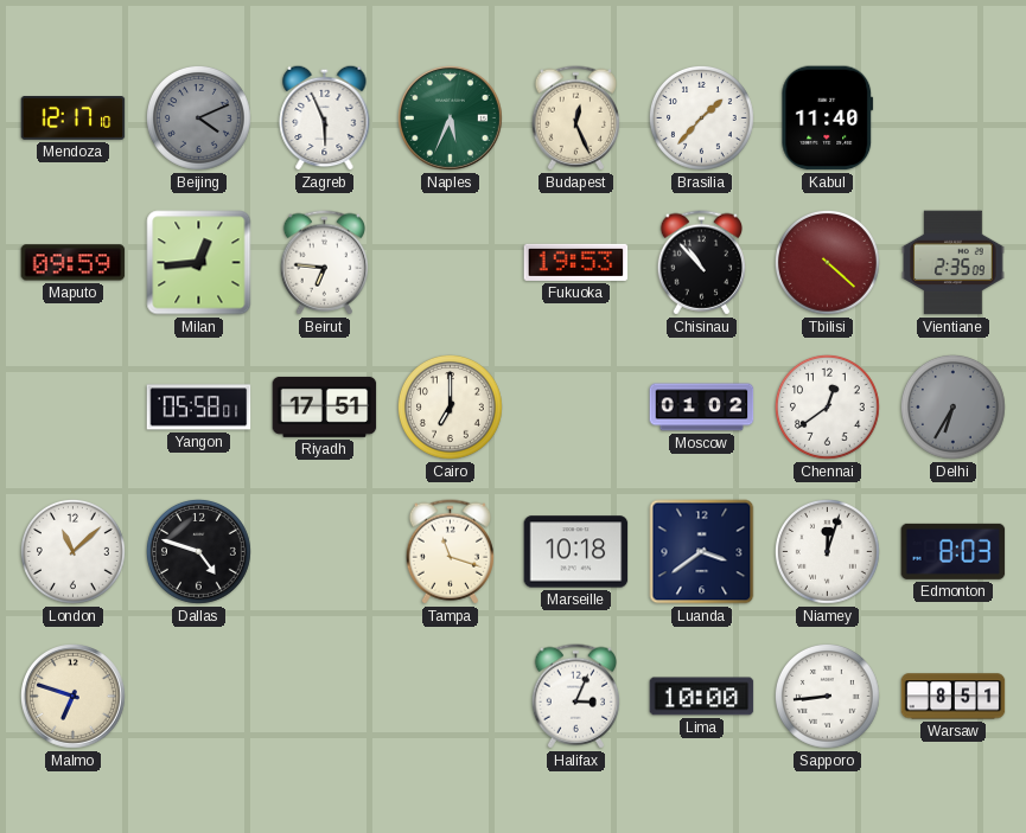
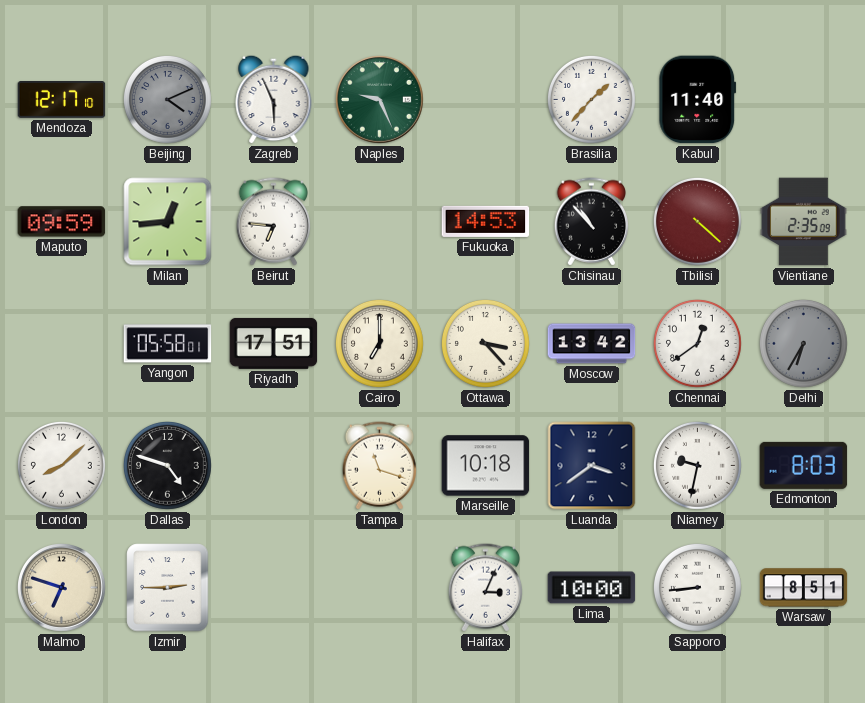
Naples: 5:34 -> 9:26
Budapest: 12:26 -> none
Fukuoka: 19:53 -> 14:53
Ottawa: none -> 3:23
Moscow: 01:02 -> 13:42
London: 11:08 -> 8:08
Niamey: 12:03 -> 9:32
Izmir: none -> 2:45
